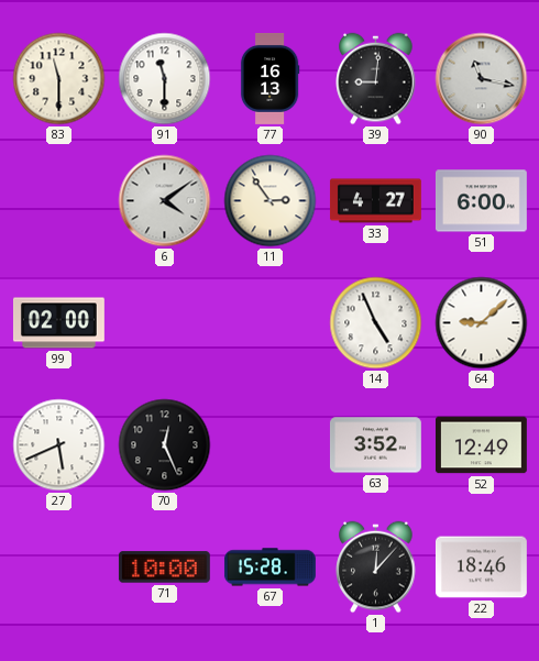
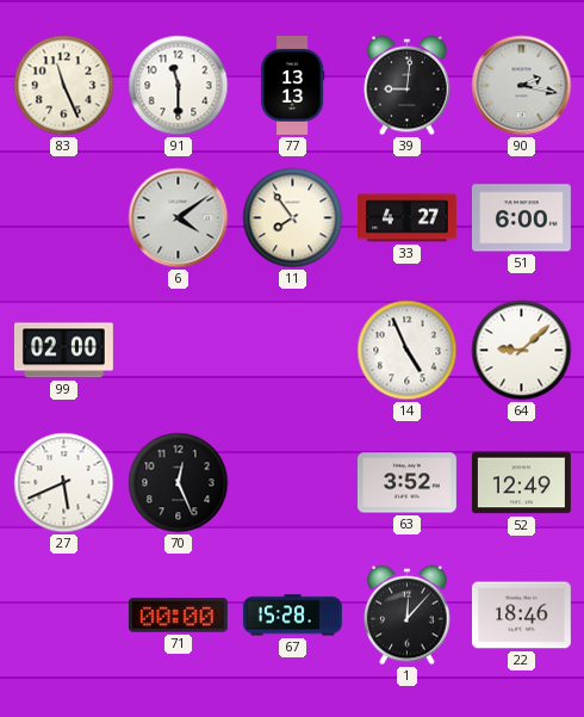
83: 11:30 -> 11:26
77: 16:13 -> 13:13
90: 11:17 -> 2:17
11: 2:54 -> 7:54
71: 10:00 -> 00:00
